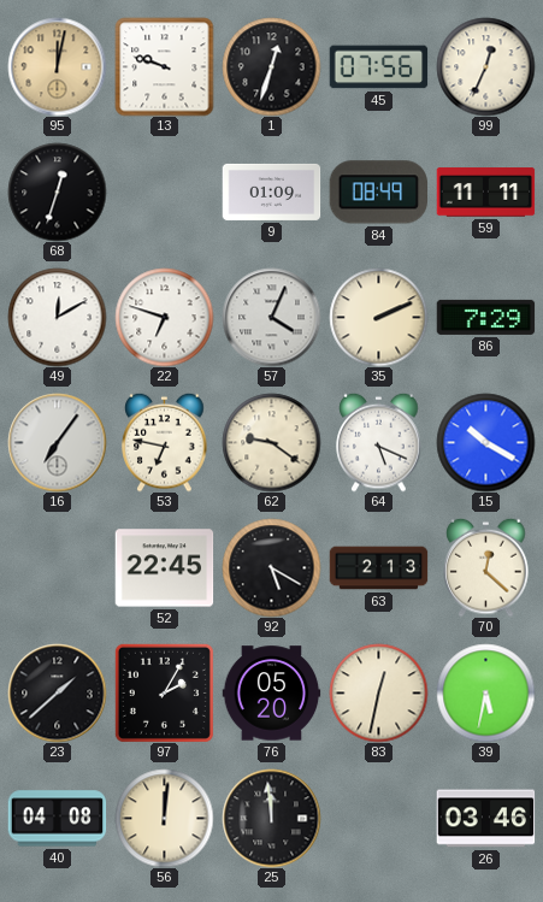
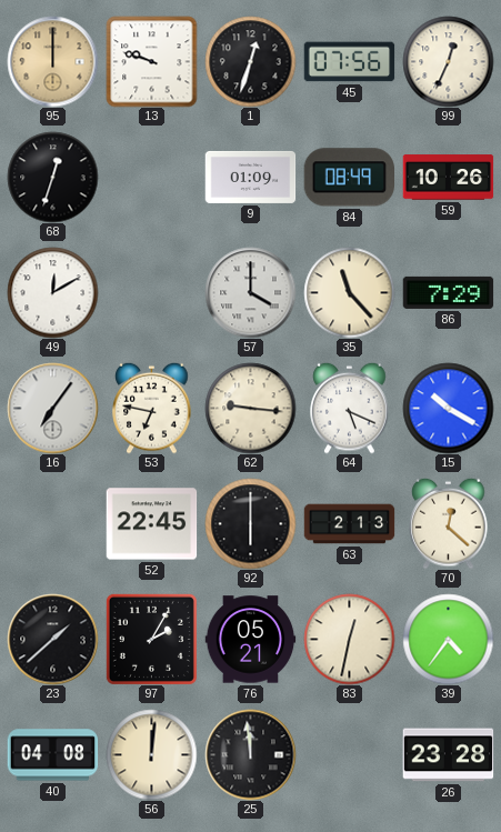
95: 12:02 -> 12:00
59: 11:11 -> 10:26
22: 6:48 -> none
57: 4:04 -> 4:00
35: 2:11 -> 11:23
62: 9:21 -> 9:16
92: 5:20 -> 6:00
76: 05:20 -> 05:21
39: 5:32 -> 4:36
26: 03:46 -> 23:28
